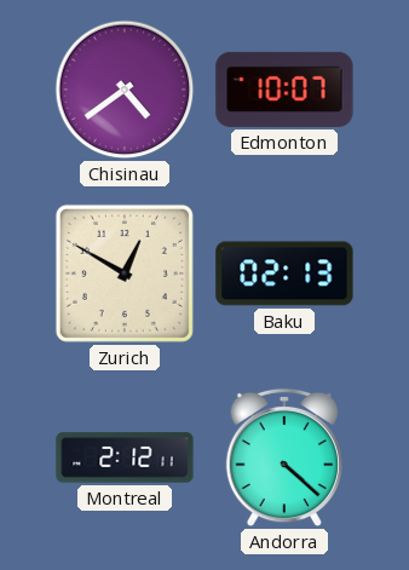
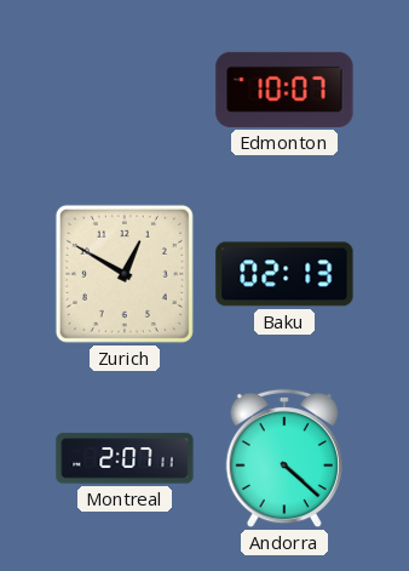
Chisinau: 4:39 -> none
Montreal: 2:12 -> 2:07
